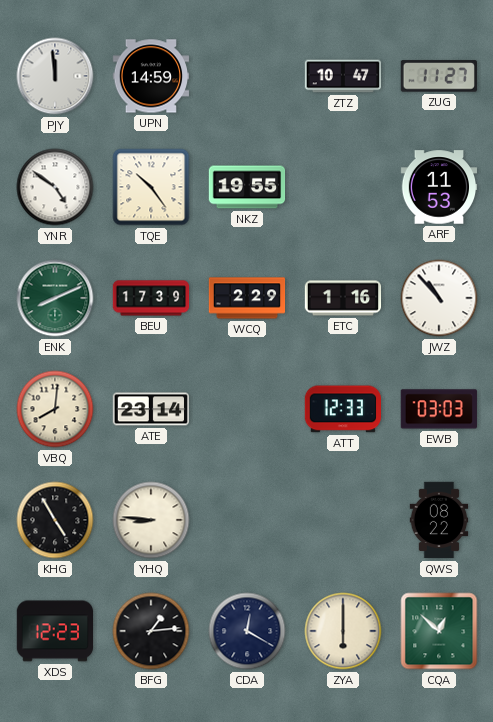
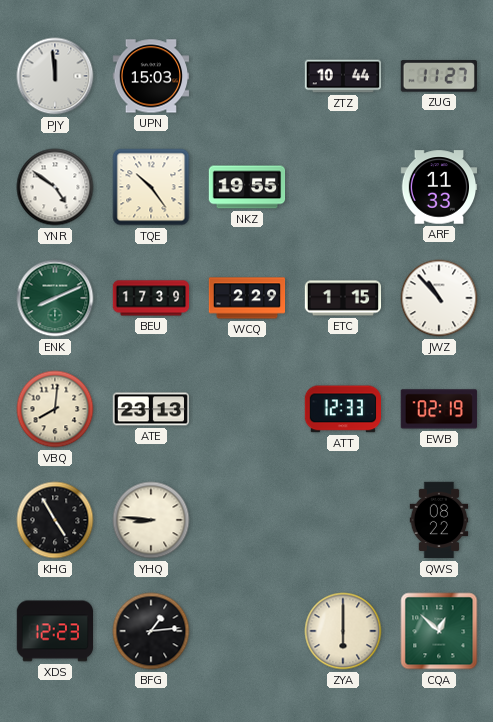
UPN: 14:59 -> 15:03
ZTZ: 10:47 -> 10:44
ARF: 11:53 -> 11:33
ETC: 1:16 -> 1:15
ATE: 23:14 -> 23:13
EWB: 03:03 -> 02:19
CDA: 12:20 -> none
